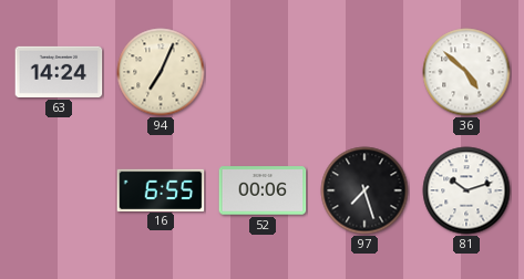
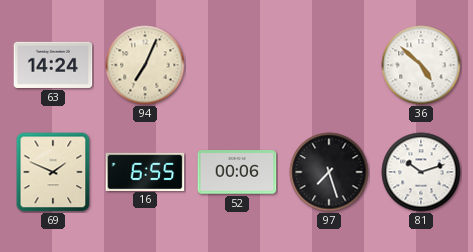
69: none -> 1:49
